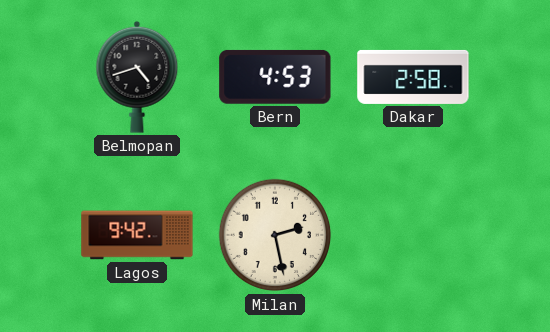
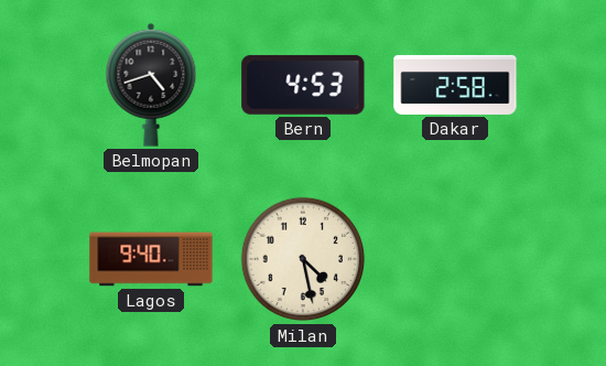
Lagos: 9:42 -> 9:40
Milan: 2:28 -> 4:28
